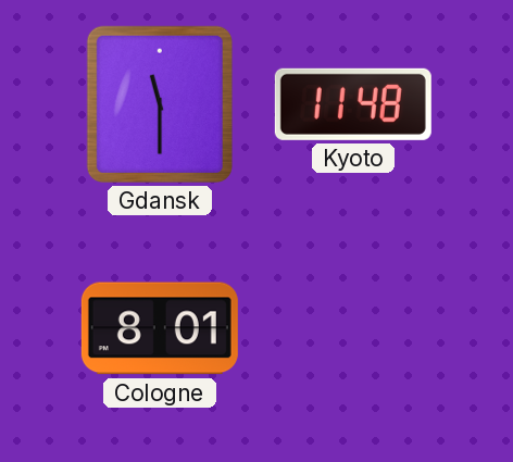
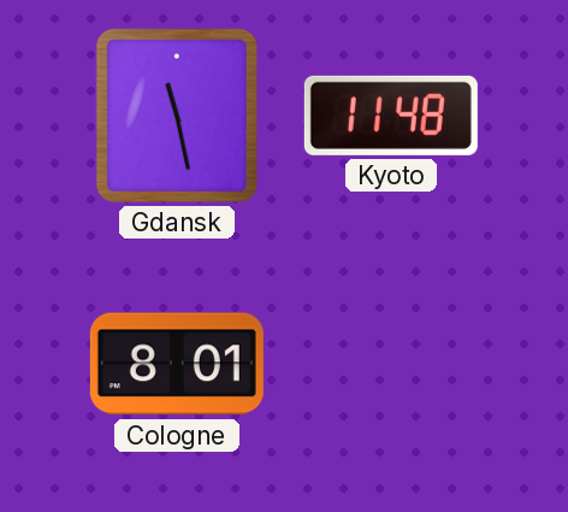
Gdansk: 11:30 -> 11:28
